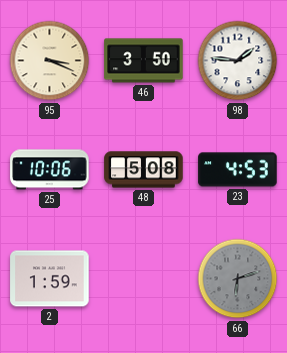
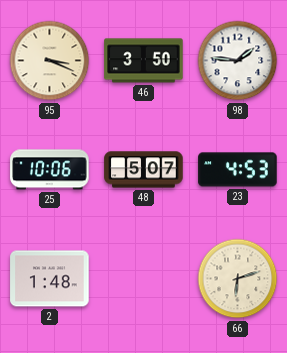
48: 5:08 -> 5:07
2: 1:59 -> 1:48
66 dial: grey -> cream
